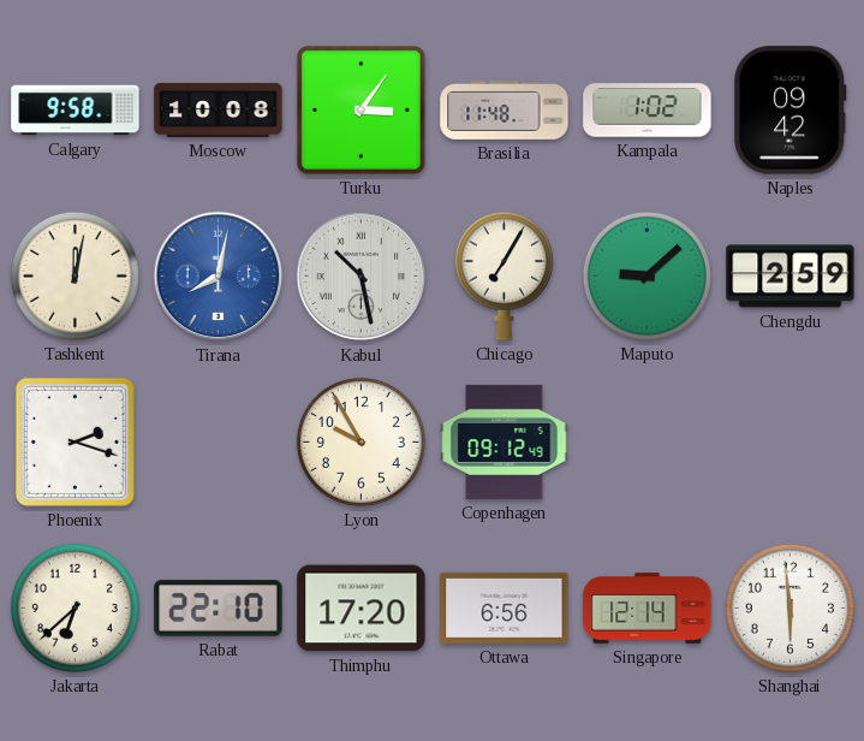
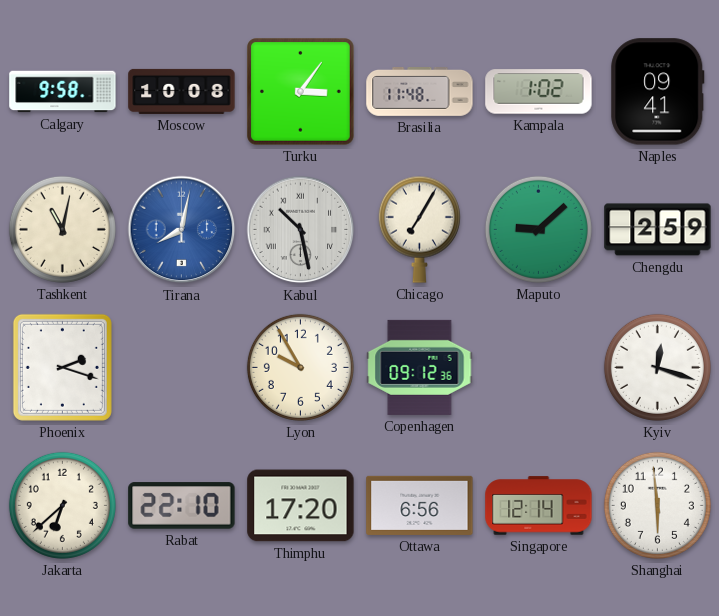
Naples: 09:42 -> 09:41
Tashkent: 12:02 -> 11:02
Copenhagen: 09:12:49 -> 09:12:36
Kyiv: none -> 12:18
